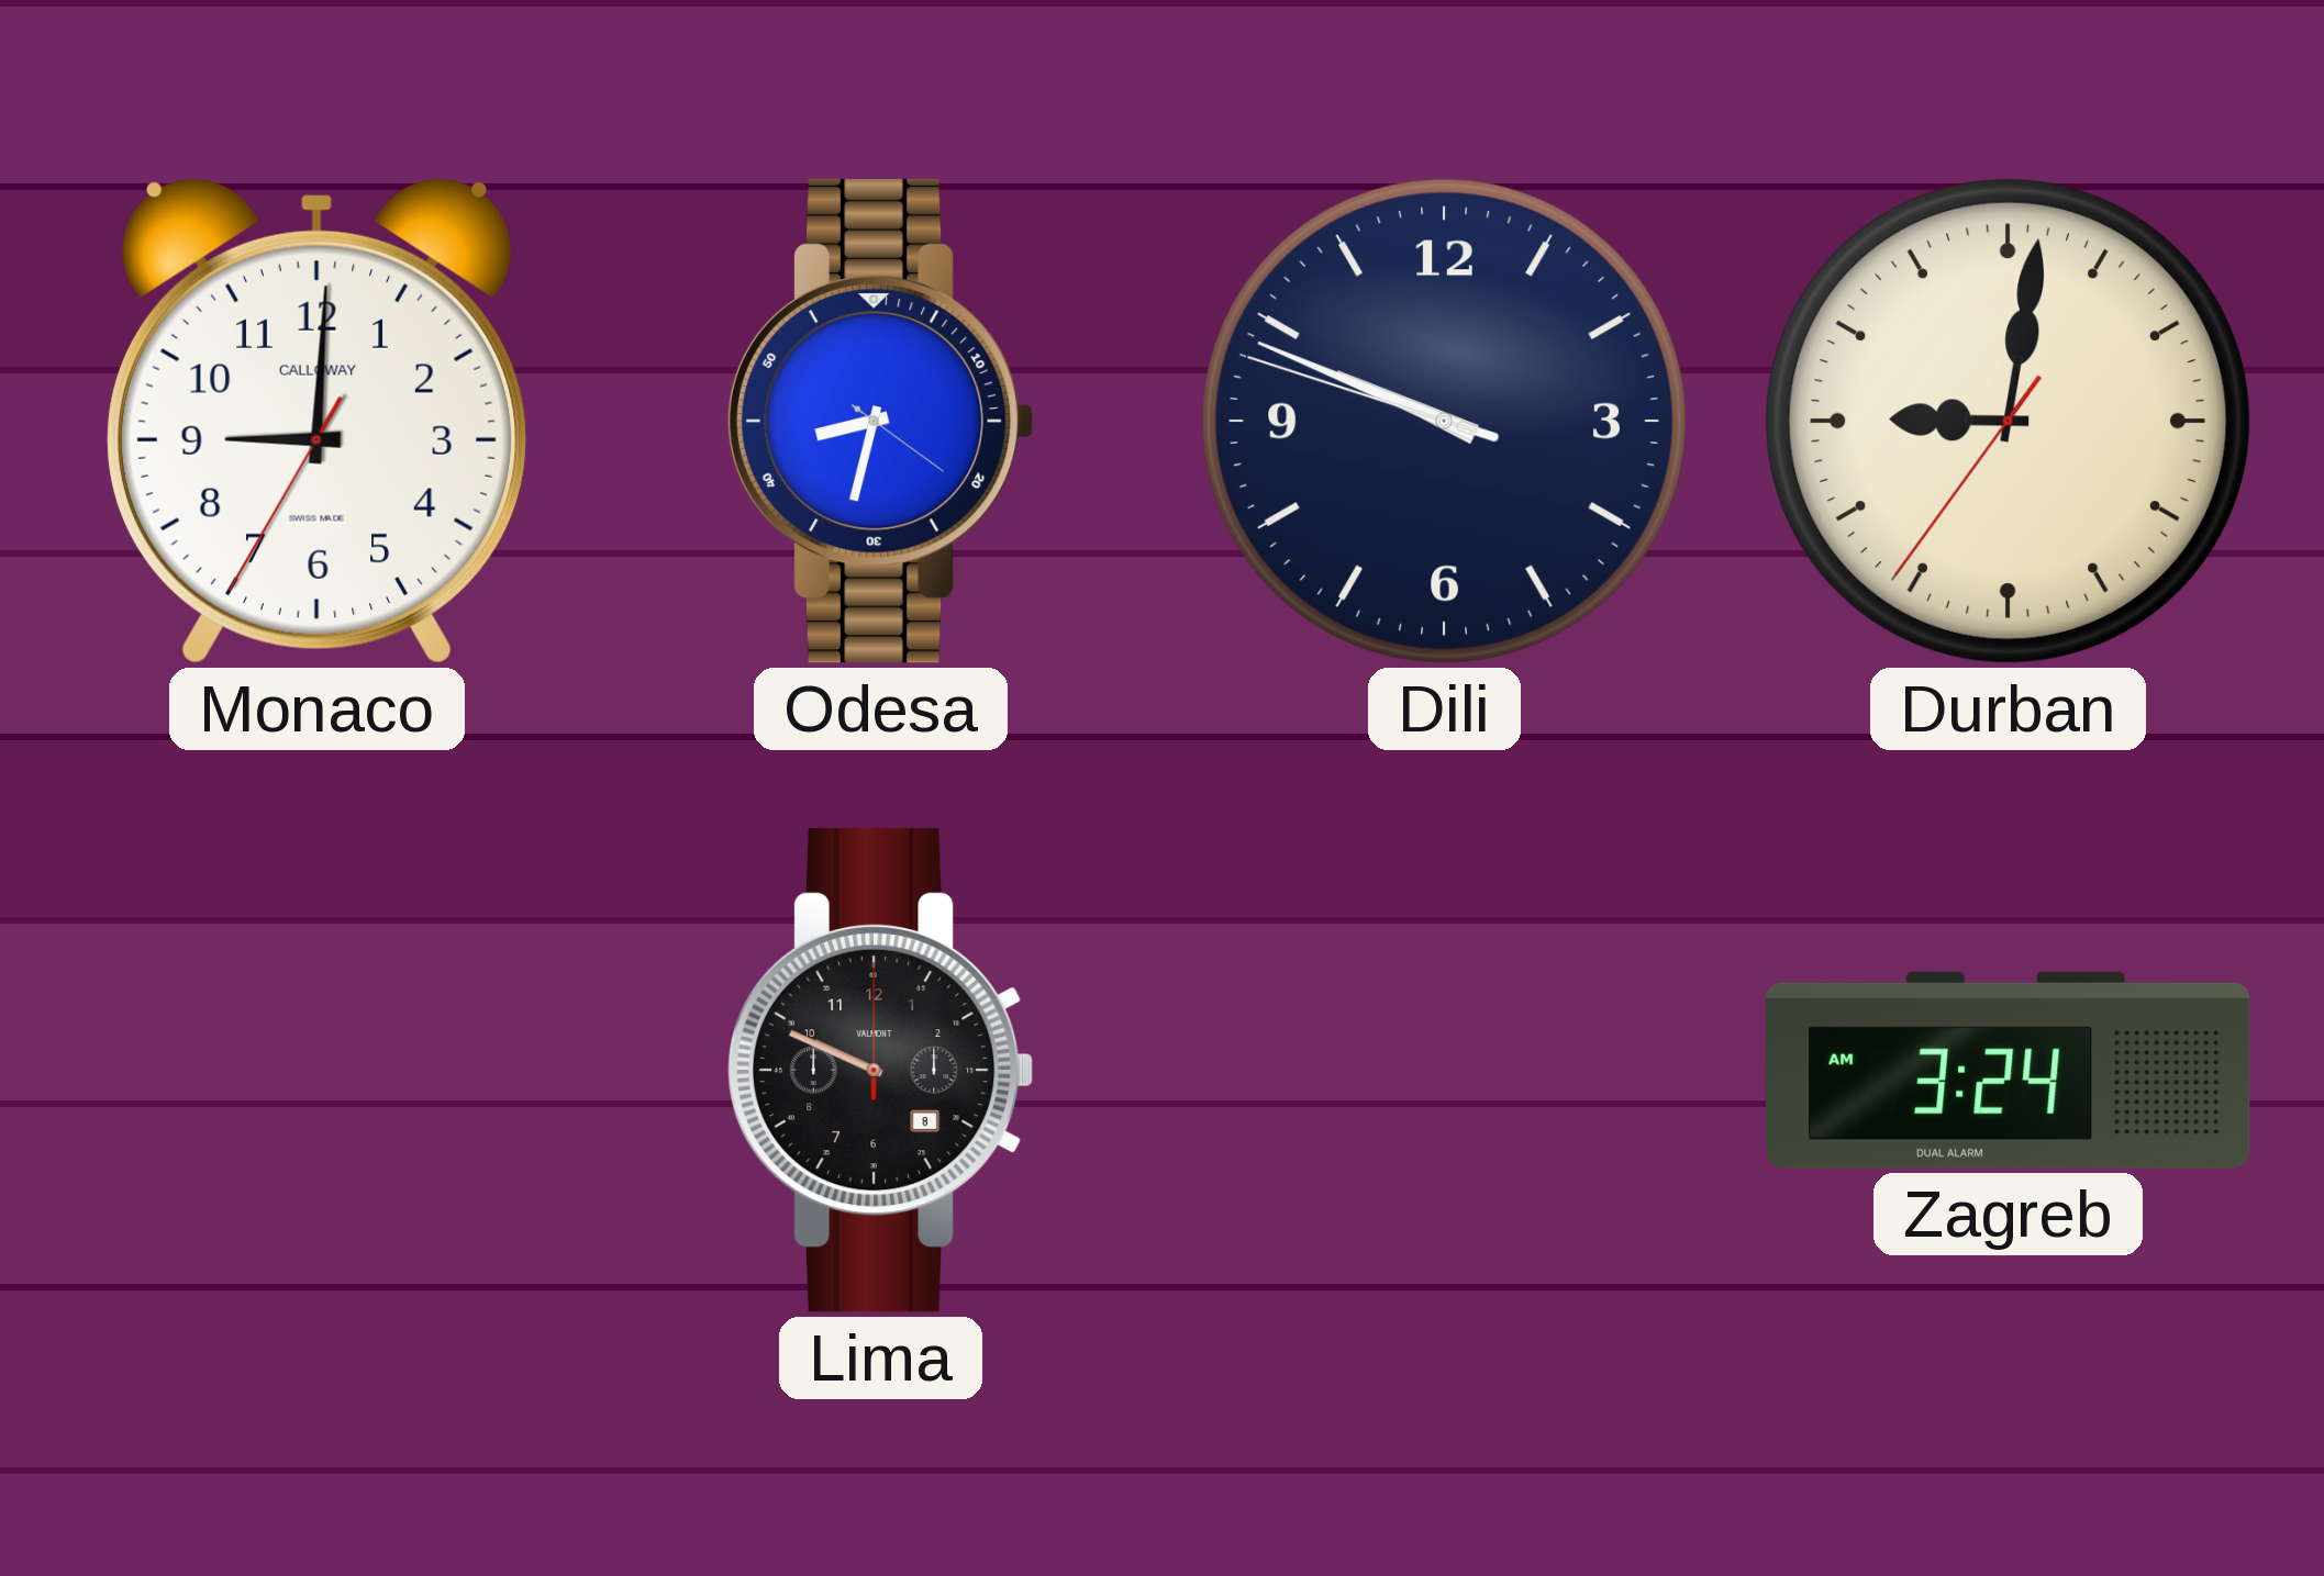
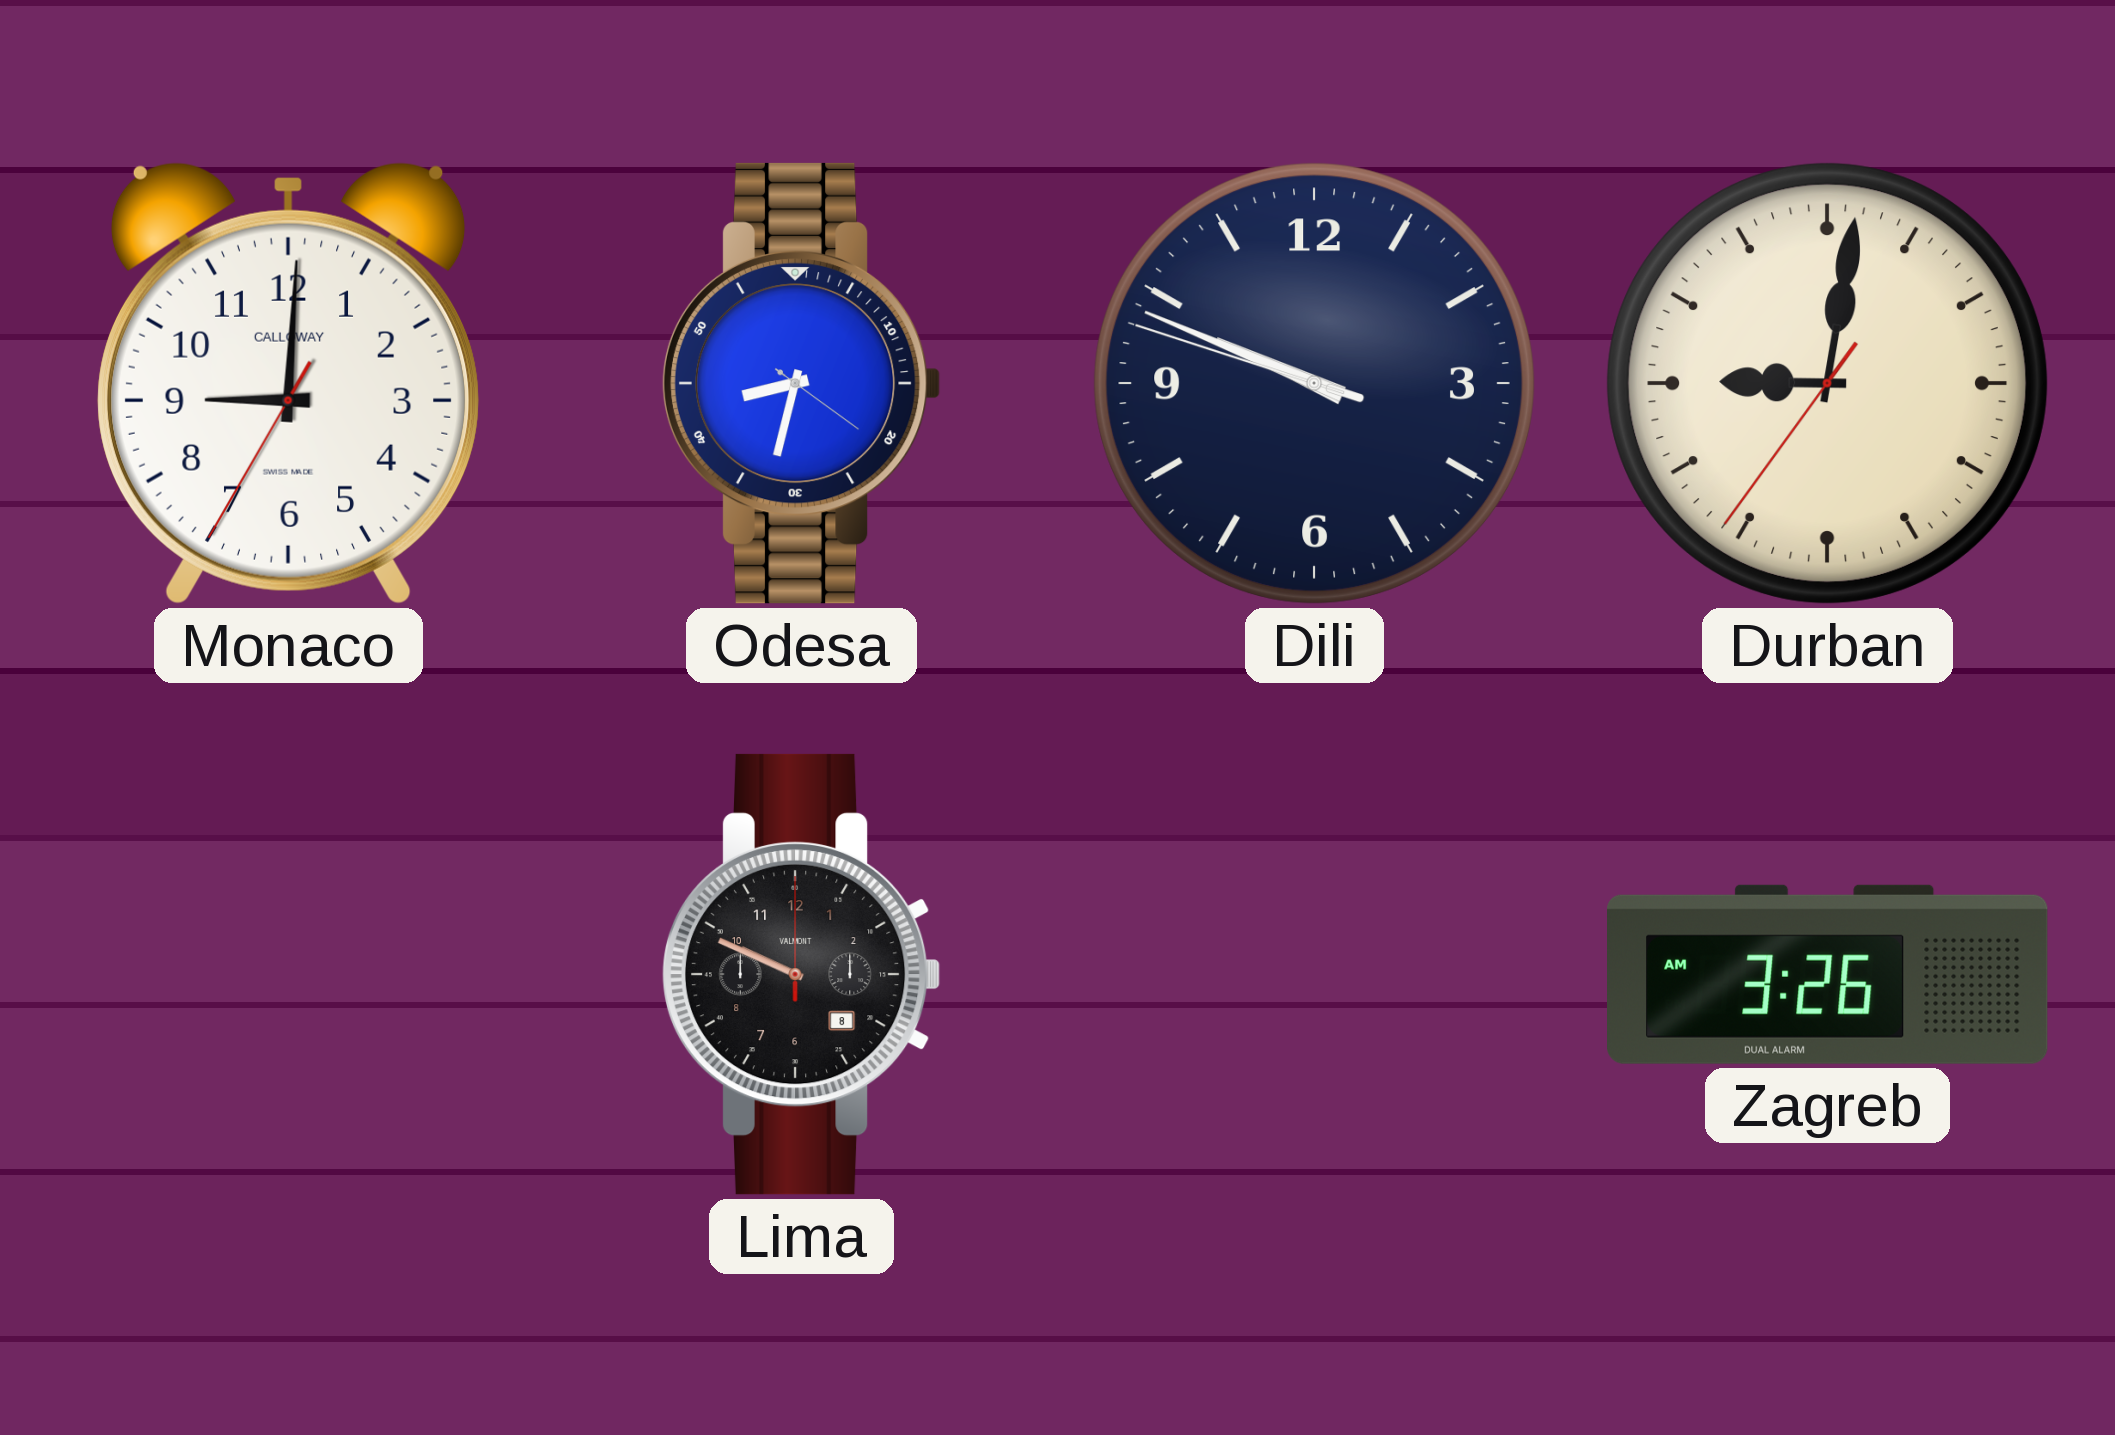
Zagreb: 3:24 -> 3:26
